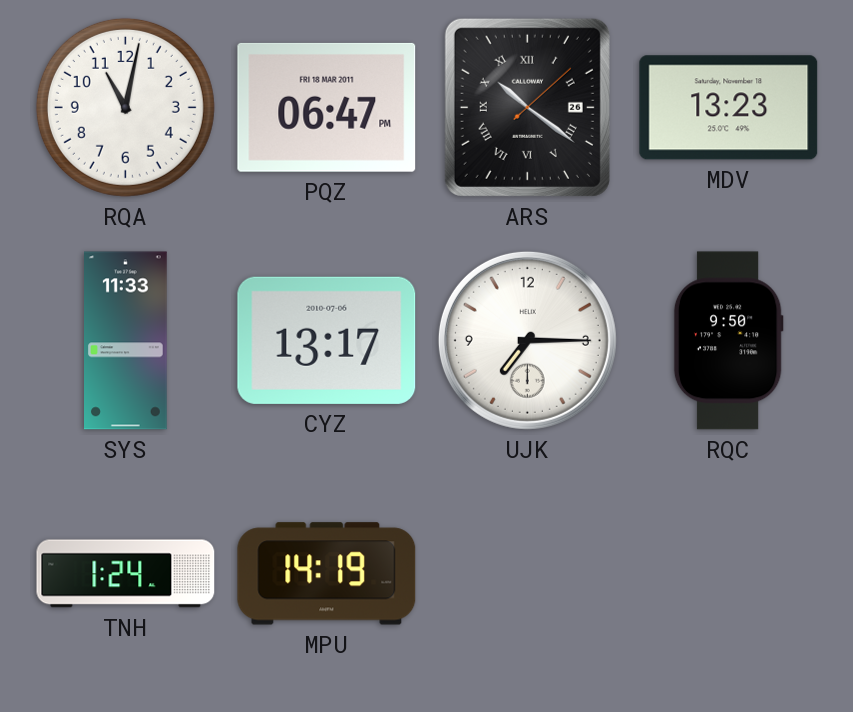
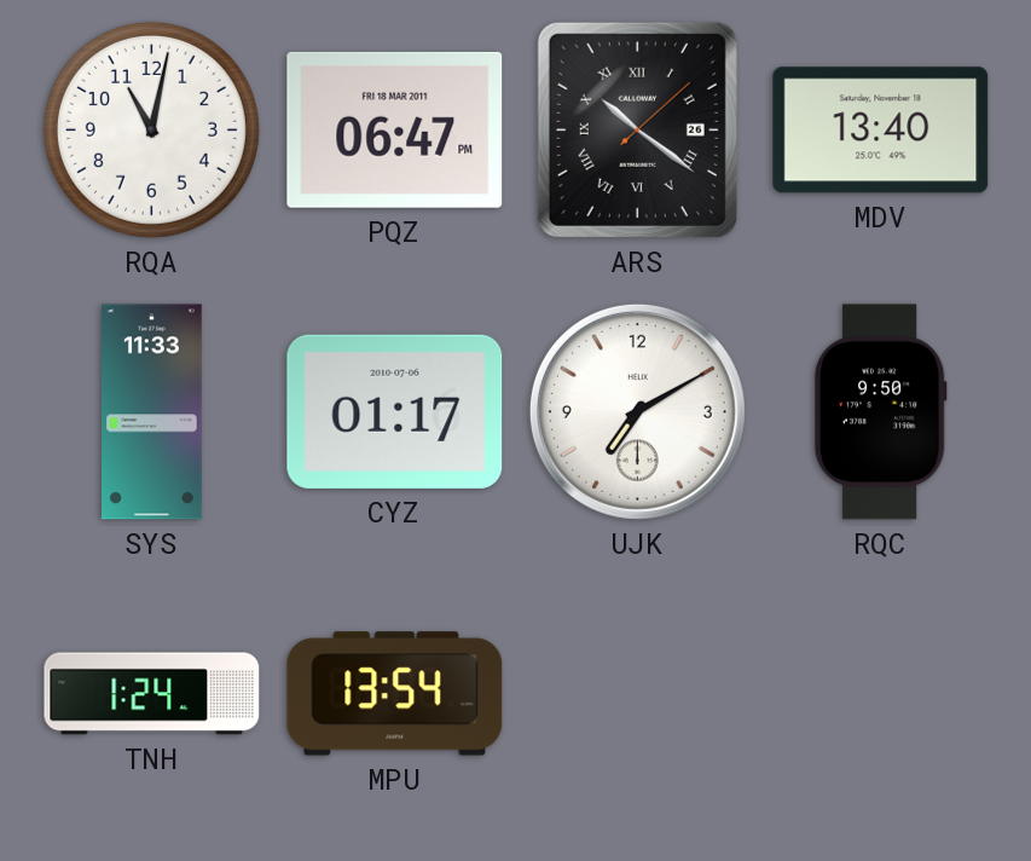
MDV: 13:23 -> 13:40
CYZ: 13:17 -> 01:17
UJK: 7:15 -> 7:10
MPU: 14:19 -> 13:54
